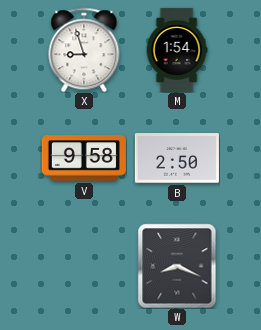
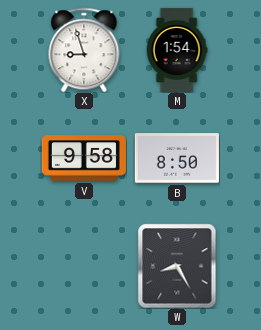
B: 2:50 -> 8:50
W: 8:19 -> 8:25
